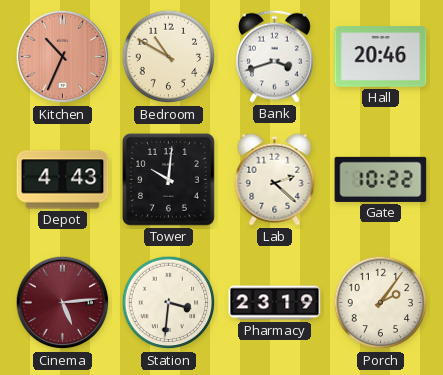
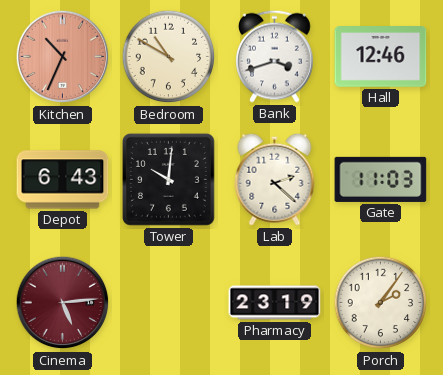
Hall: 20:46 -> 12:46
Depot: 4:43 -> 6:43
Gate: 10:22 -> 11:03
Station: 3:31 -> none
